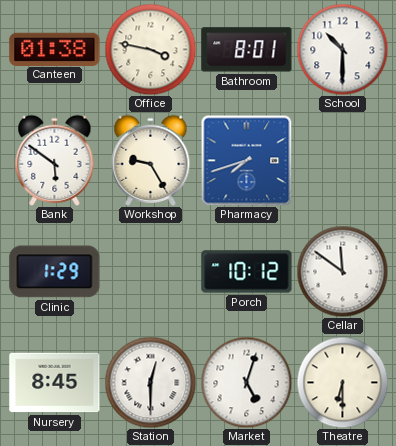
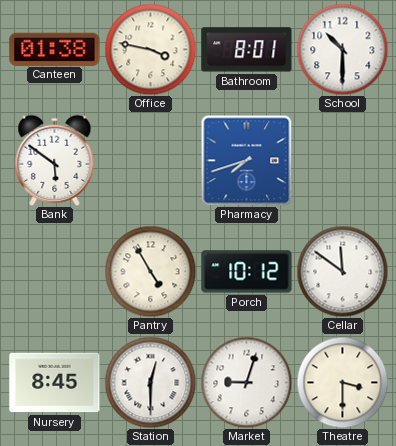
Workshop: 9:25 -> none
Clinic: 1:29 -> none
Pantry: none -> 4:55
Market: 5:03 -> 9:03
Theatre: 6:30 -> 3:30
